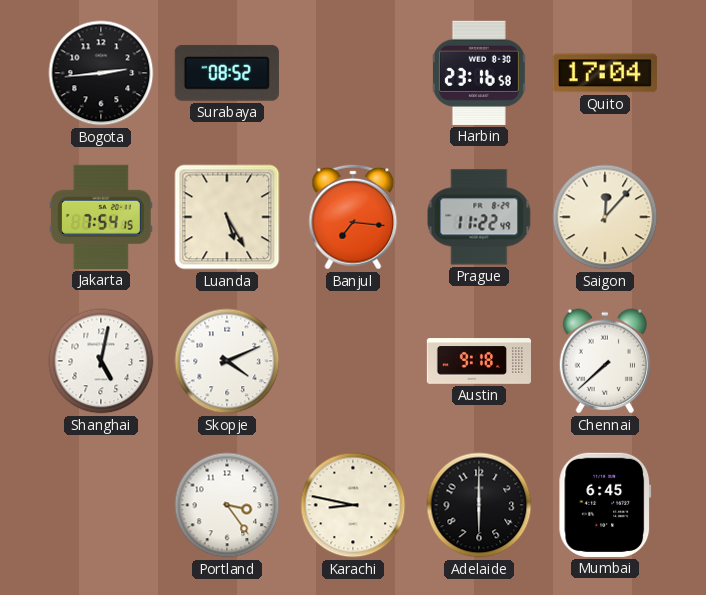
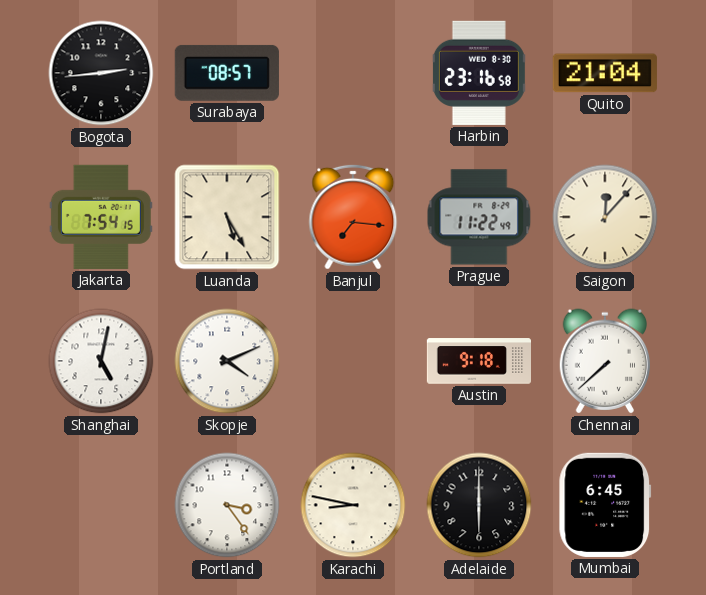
Surabaya: 08:52 -> 08:57
Quito: 17:04 -> 21:04
